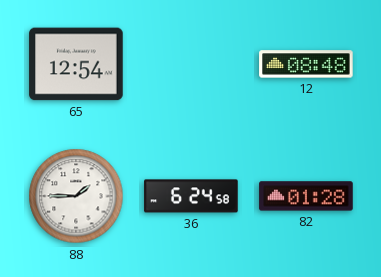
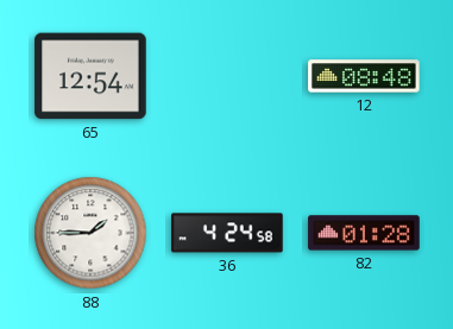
36: 6:24 -> 4:24
